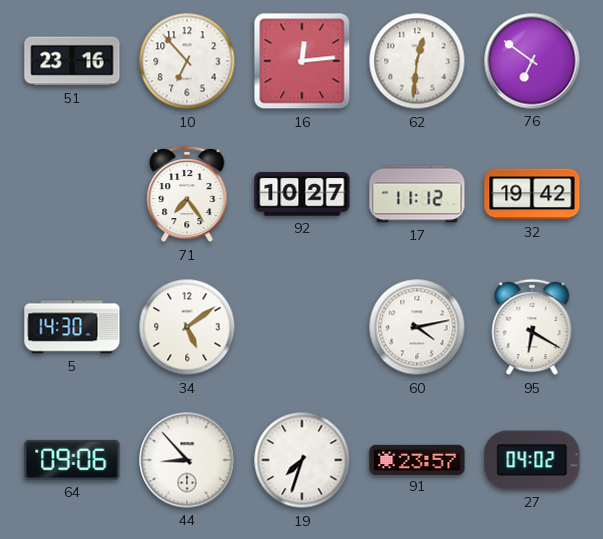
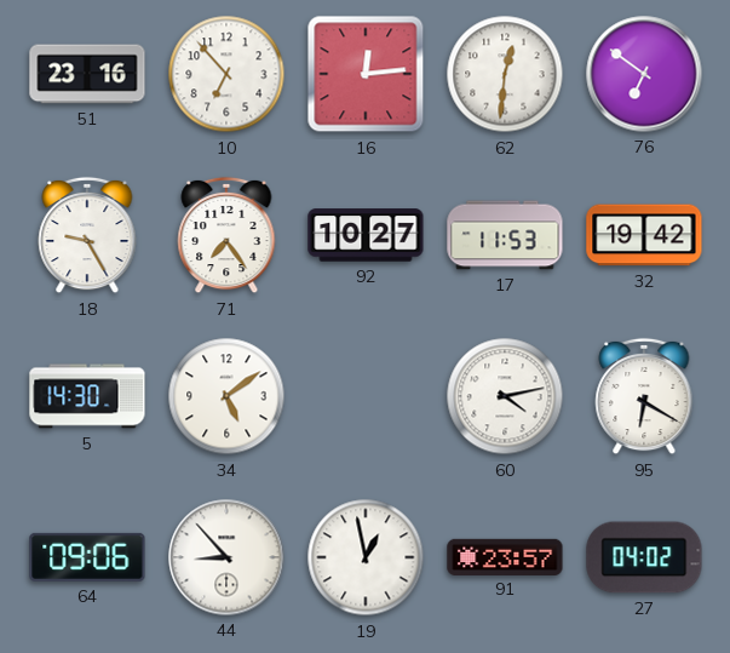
18: none -> 9:25
17: 11:12 -> 11:53
19: 7:33 -> 12:58
